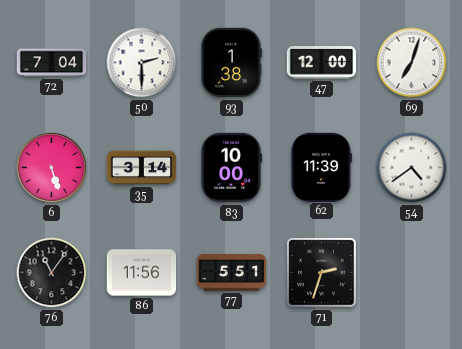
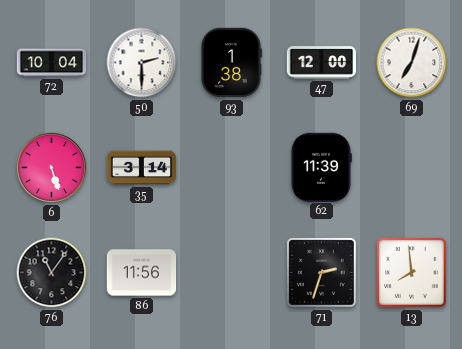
72: 7:04 -> 10:04
83: 10:00 -> none
54: 4:39 -> none
77: 5:51 -> none
13: none -> 7:59
